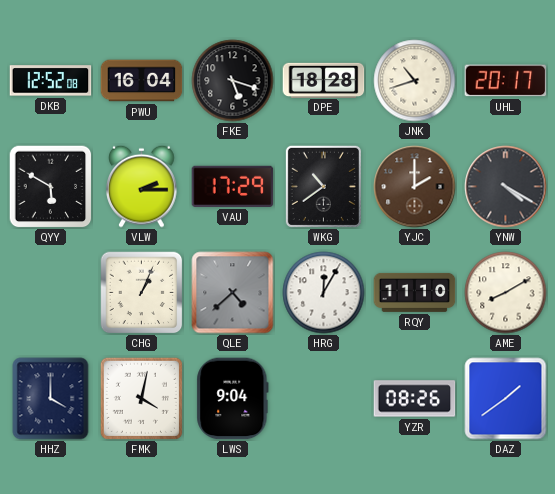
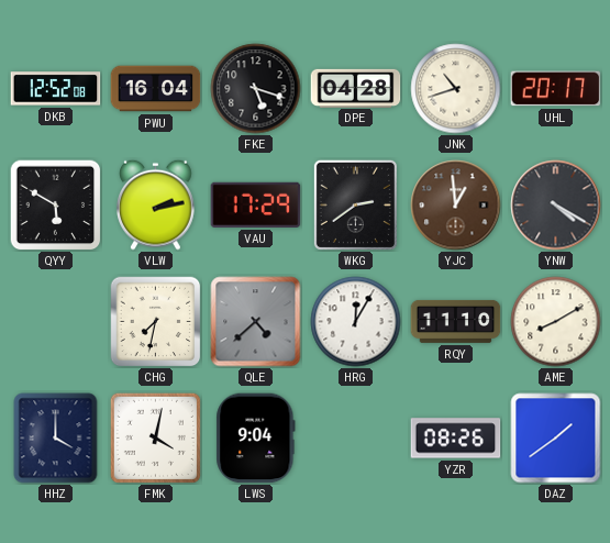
DPE: 18:28 -> 04:28
VLW: 2:15 -> 2:13
WKG: 10:39 -> 2:39
YJC: 2:00 -> 12:59
CHG: 1:04 -> 7:32
